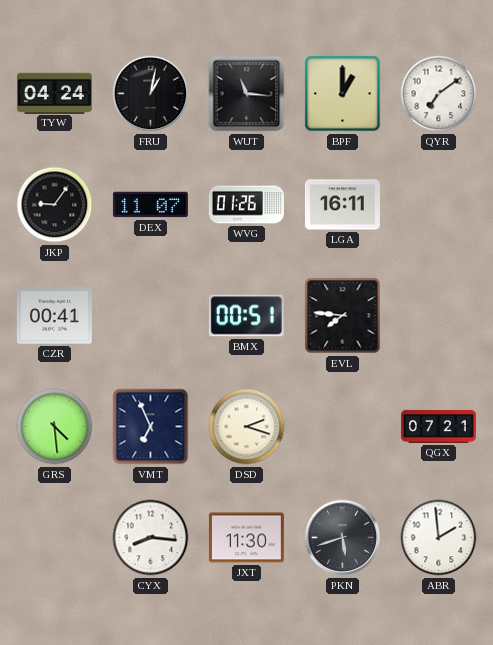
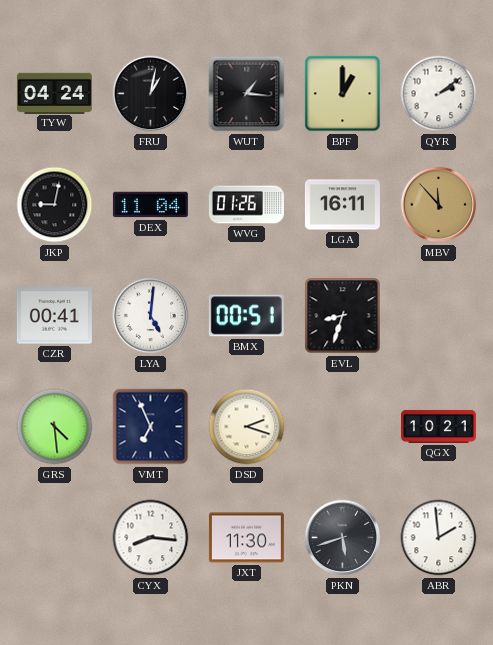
WUT: 11:16 -> 1:16
QYR: 7:09 -> 2:09
JKP: 9:06 -> 9:02
DEX: 11:07 -> 11:04
MBV: none -> 11:53
LYA: none -> 5:01
EVL: 7:46 -> 8:33
QGX: 07:21 -> 10:21
